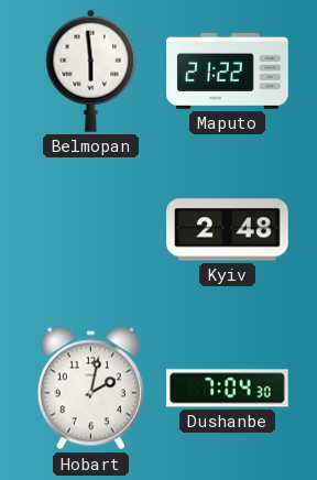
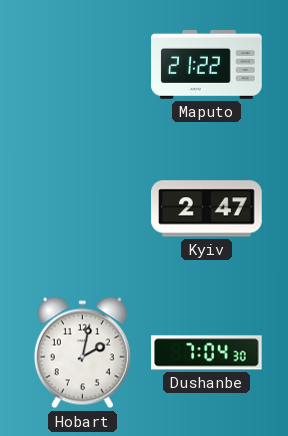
Belmopan: 5:59 -> none
Kyiv: 2:48 -> 2:47
